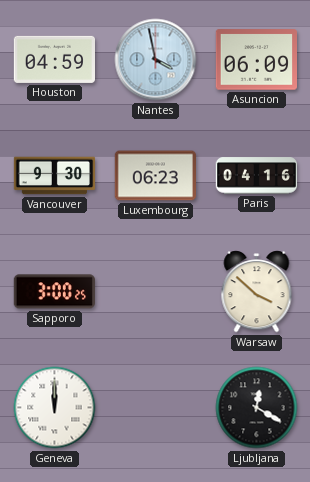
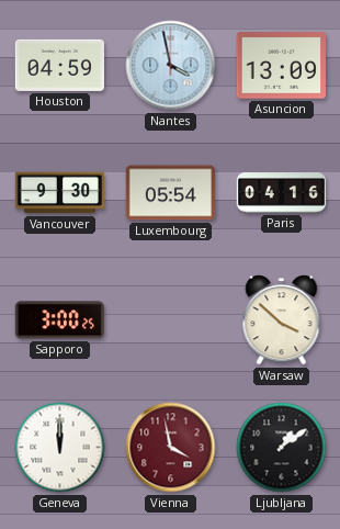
Asuncion: 06:09 -> 13:09
Luxembourg: 06:23 -> 05:54
Vienna: none -> 3:58
Ljubljana: 12:20 -> 1:09
